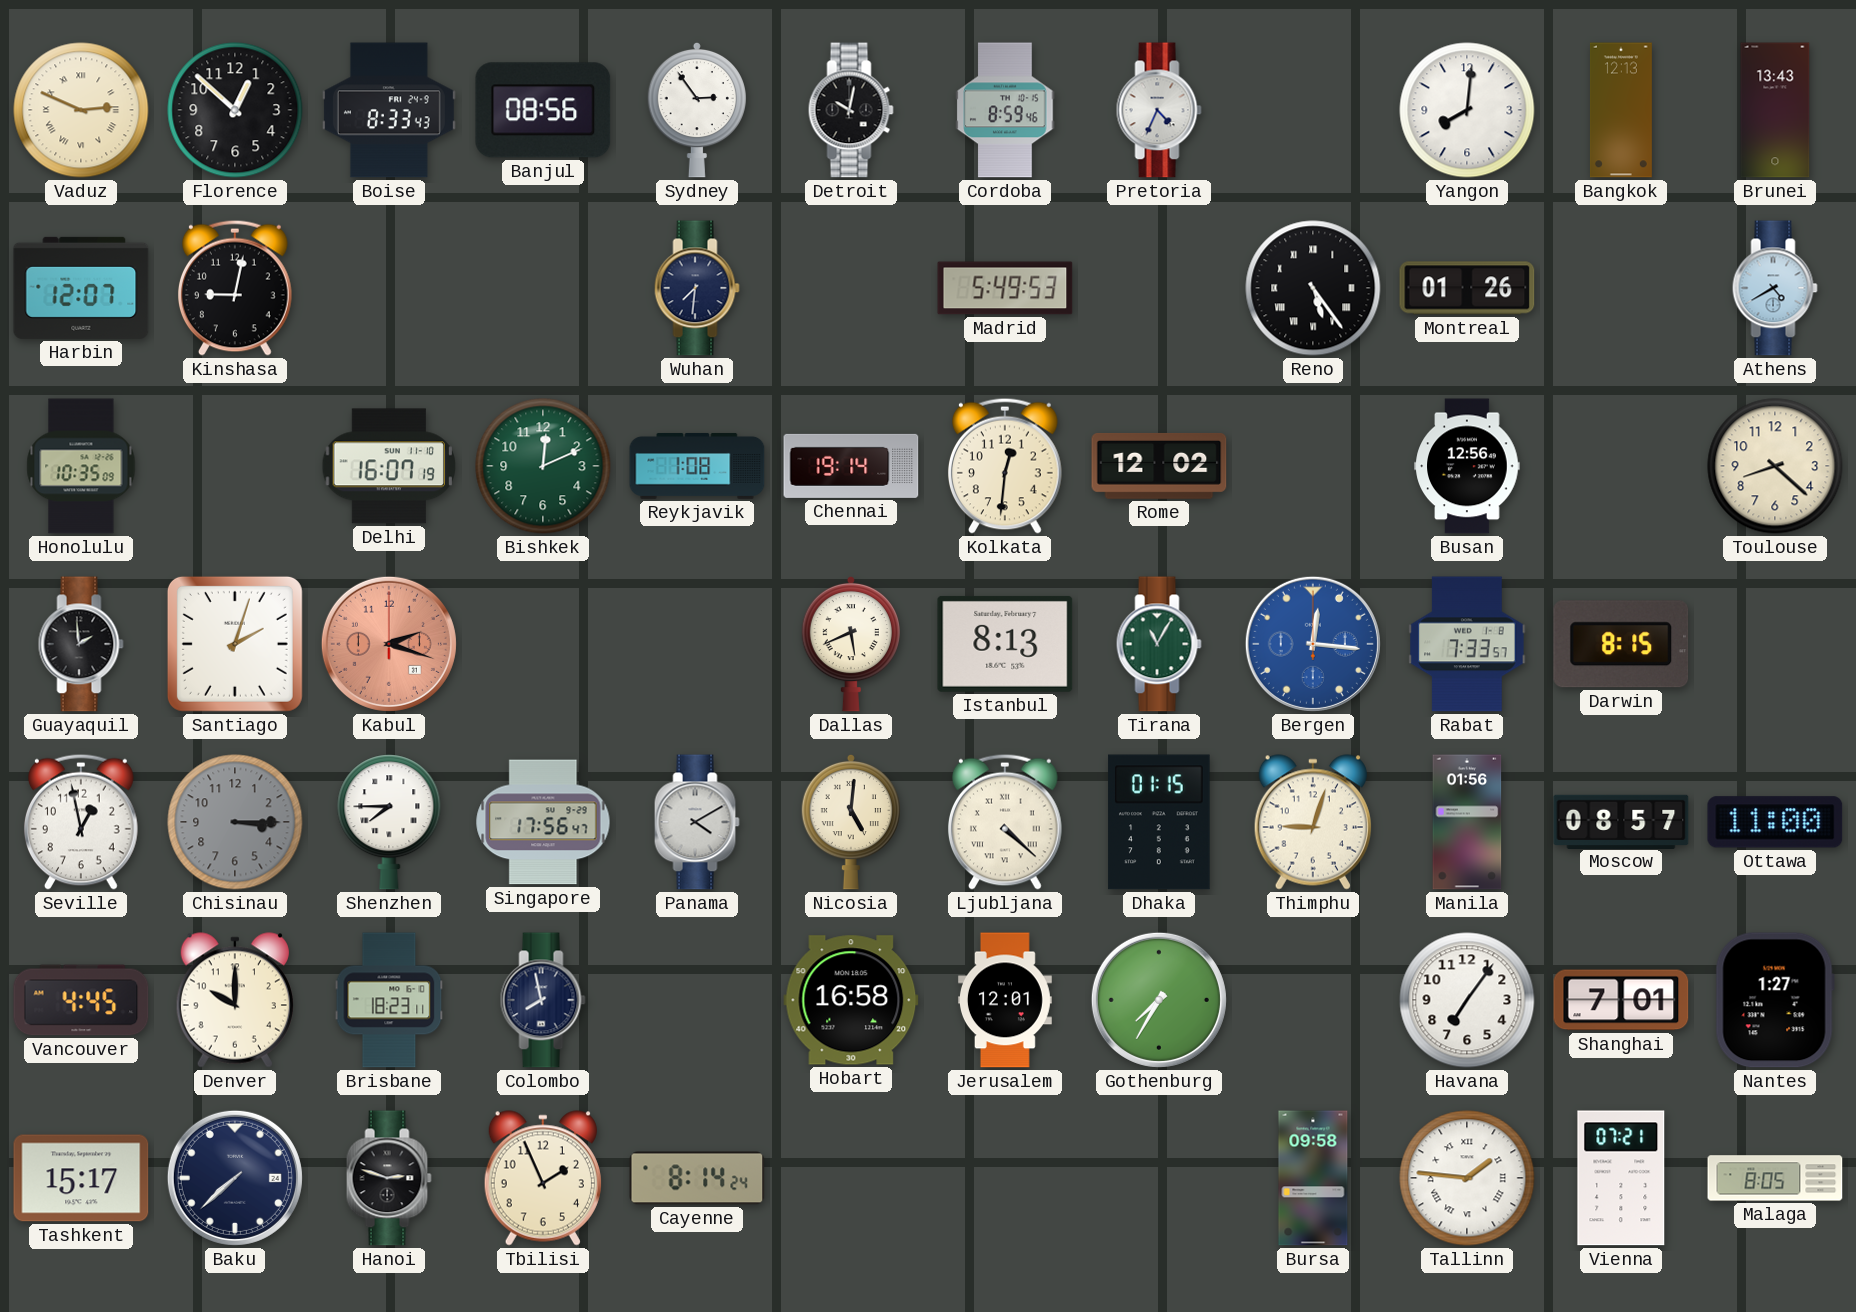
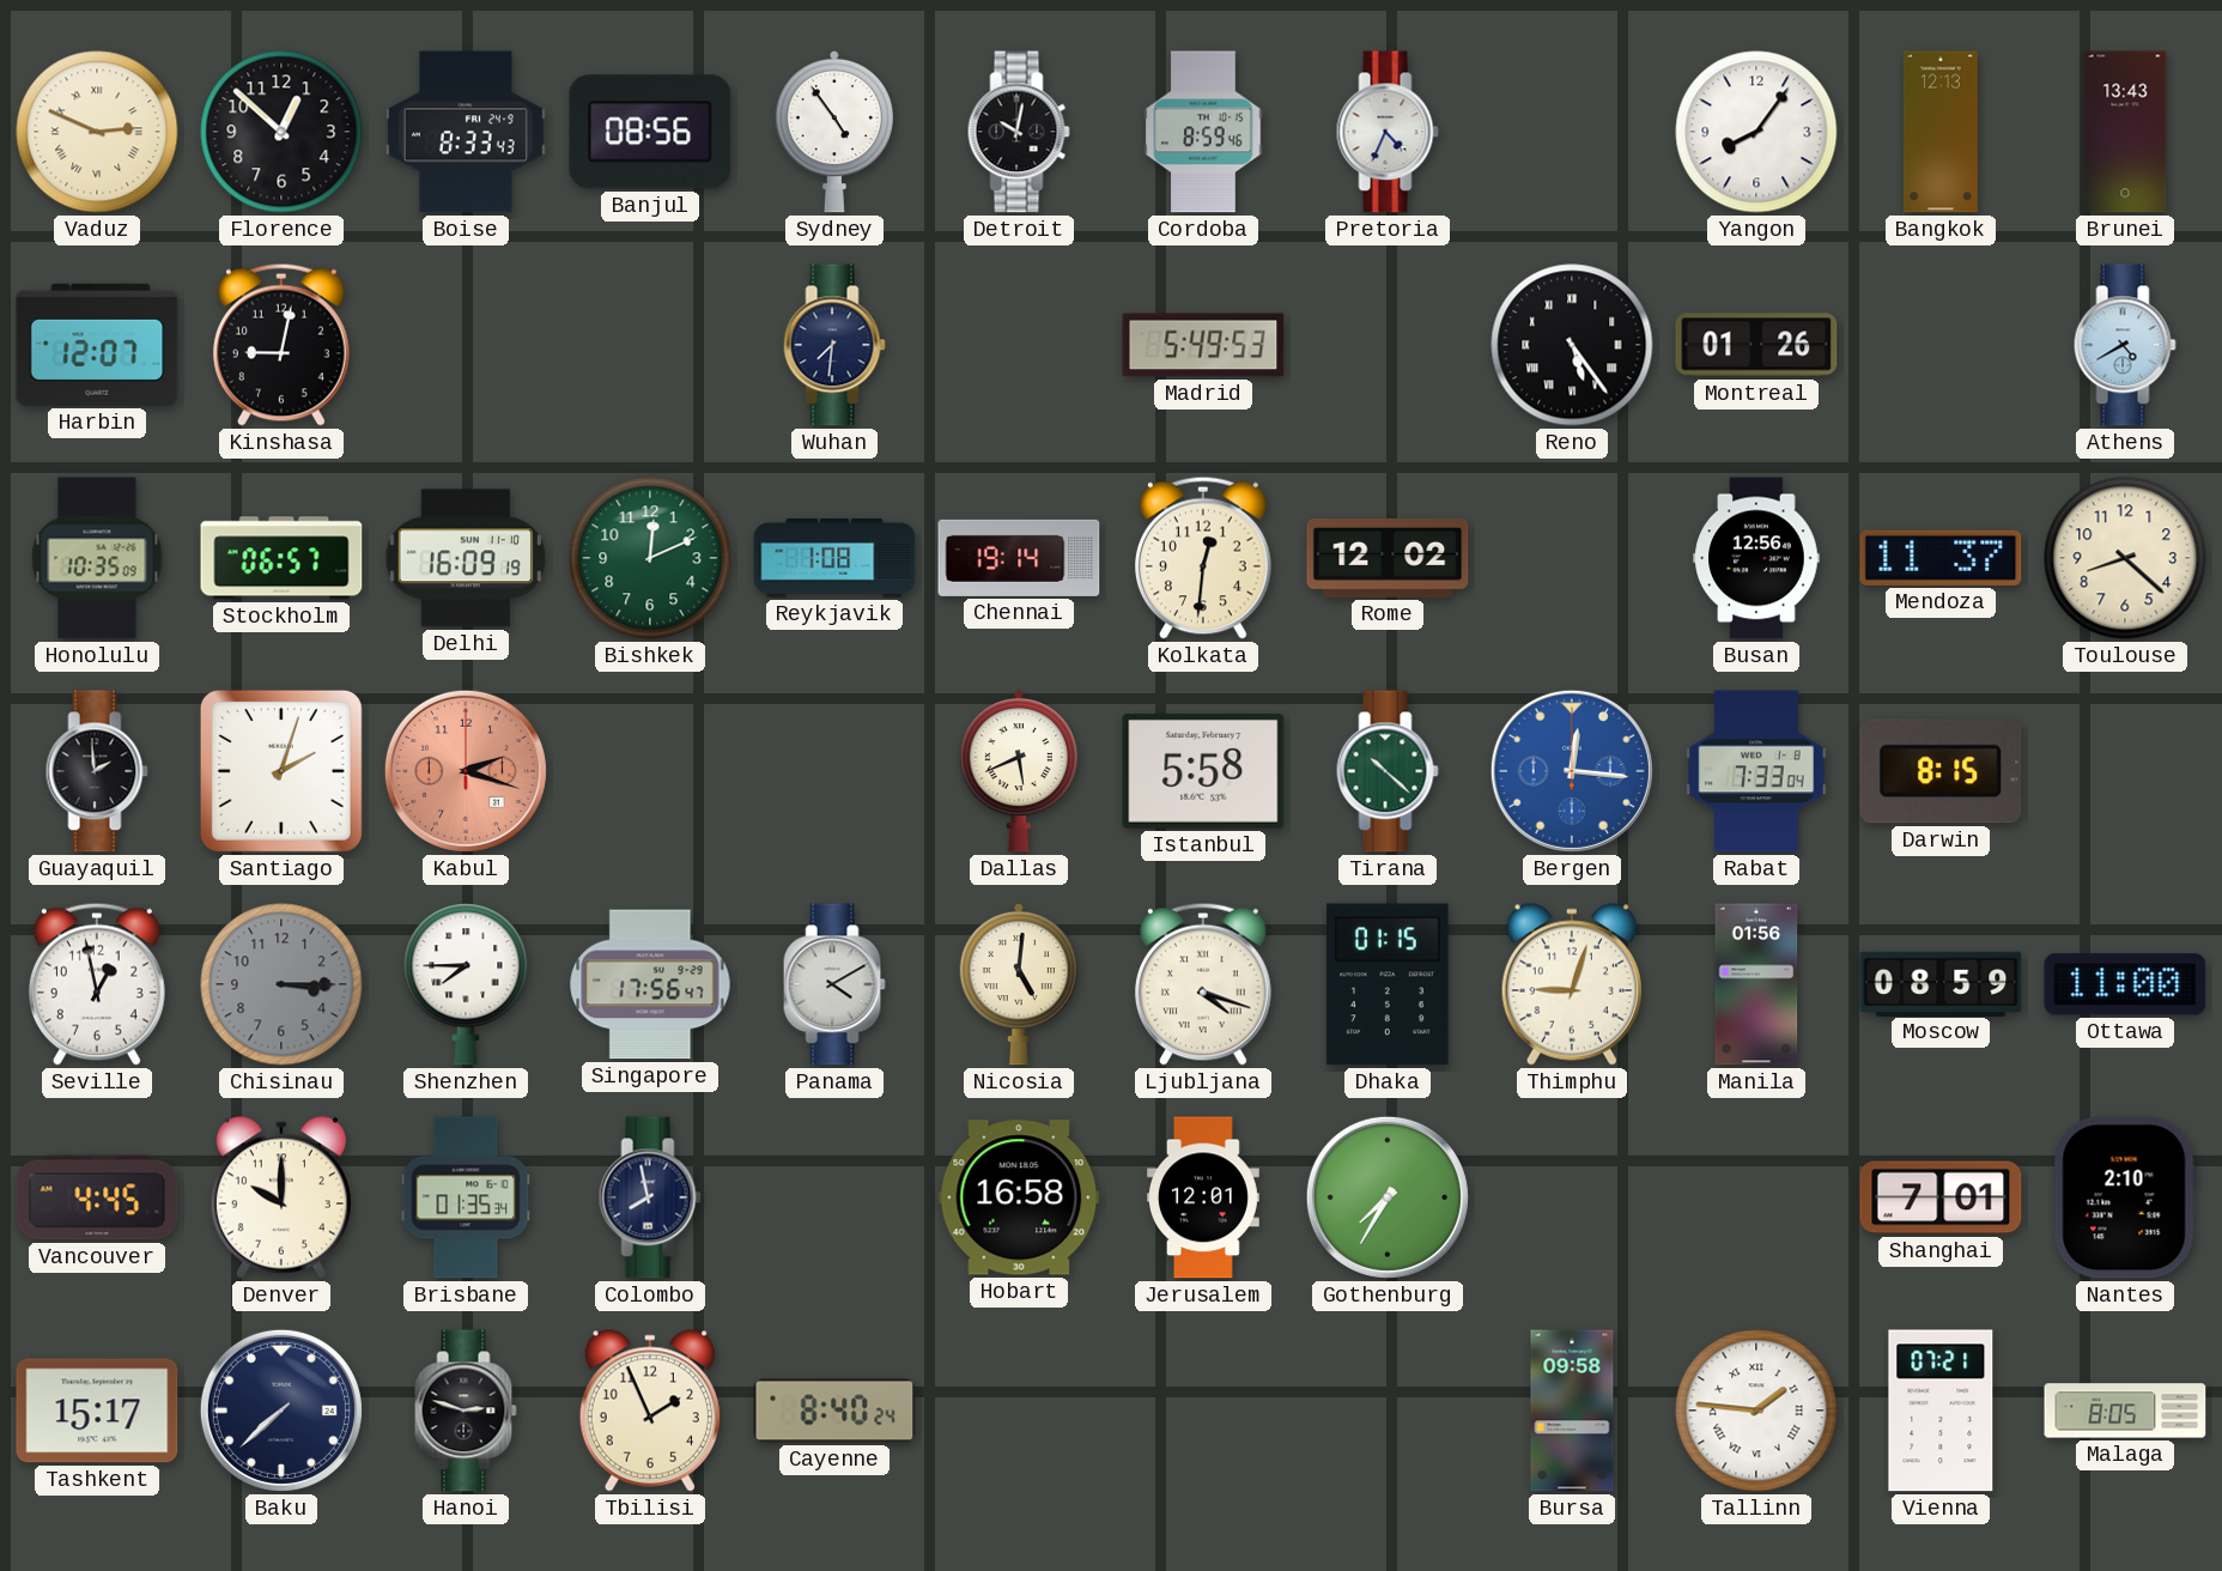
Sydney: 2:54 -> 4:54
Yangon: 8:01 -> 8:06
Stockholm: none -> 06:57
Delhi: 16:07 -> 16:09
Mendoza: none -> 11:37
Istanbul: 8:13 -> 5:58
Tirana: 11:05 -> 10:22
Rabat: 7:33:57 -> 7:33:04
Ljubljana: 4:22 -> 4:18
Moscow: 08:57 -> 08:59
Brisbane: 18:23 -> 01:35
Havana: 7:06 -> none
Nantes: 1:27 -> 2:10
Cayenne: 8:14 -> 8:40
